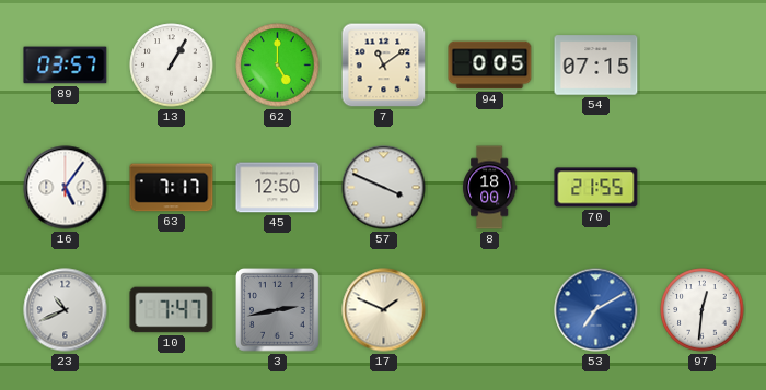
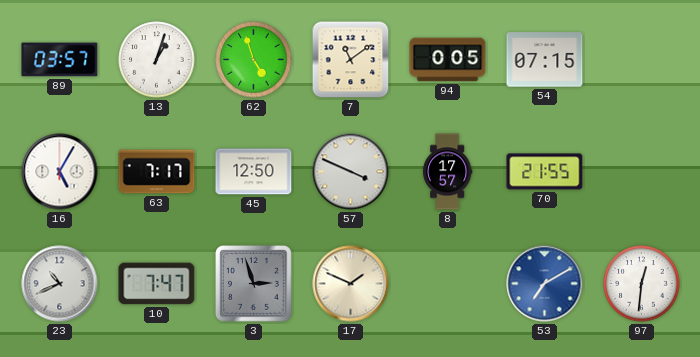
13: 1:05 -> 1:03
62: 5:00 -> 4:57
16: 5:06 -> 5:05
8: 18:00 -> 17:57
3: 2:43 -> 2:57
